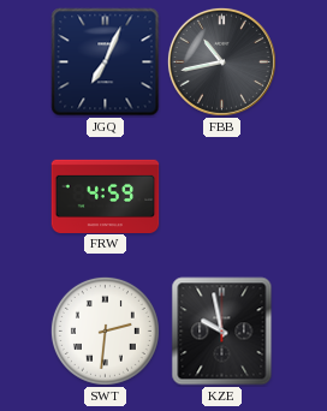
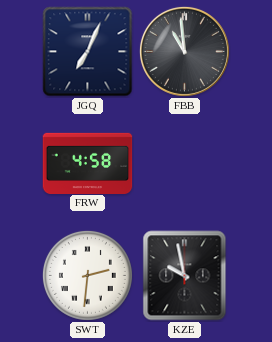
FBB: 10:43 -> 10:59
FRW: 4:59 -> 4:58
